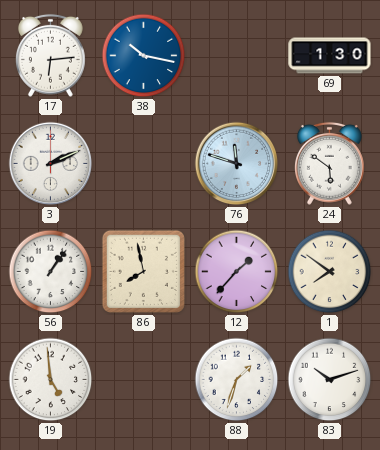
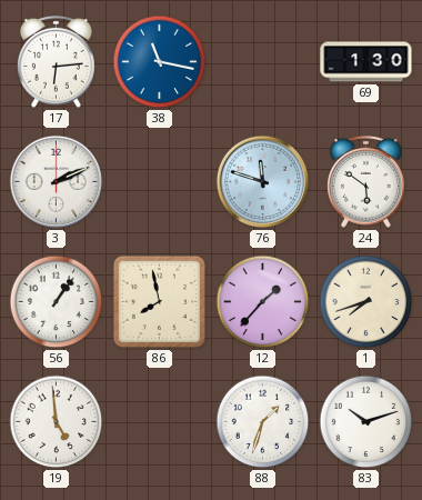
38: 10:17 -> 11:17
1: 7:51 -> 7:42
